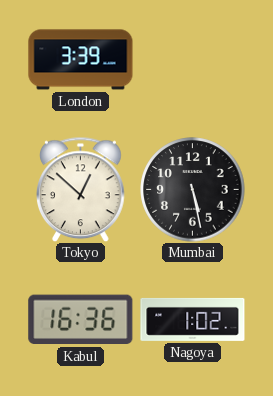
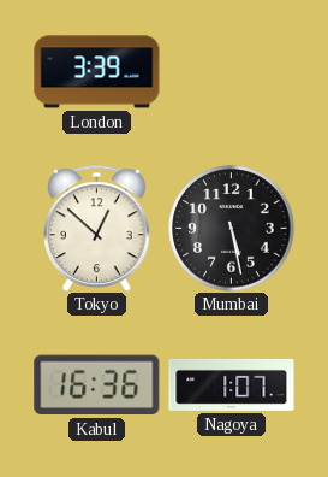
Nagoya: 1:02 -> 1:07
